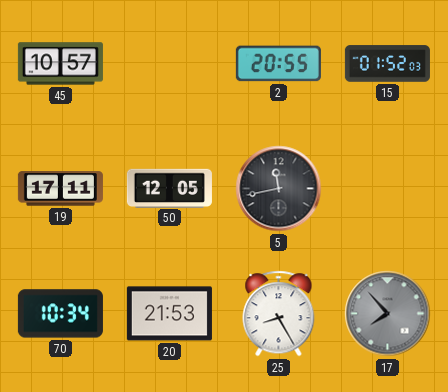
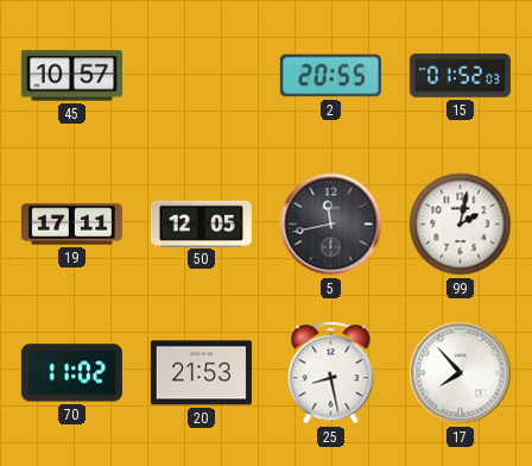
99: none -> 2:02
70: 10:34 -> 11:02
25: 8:25 -> 8:28
17 dial: grey -> white
